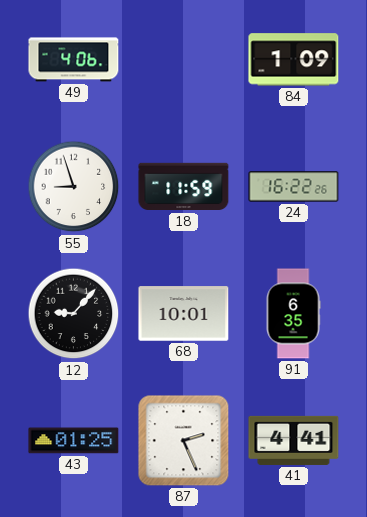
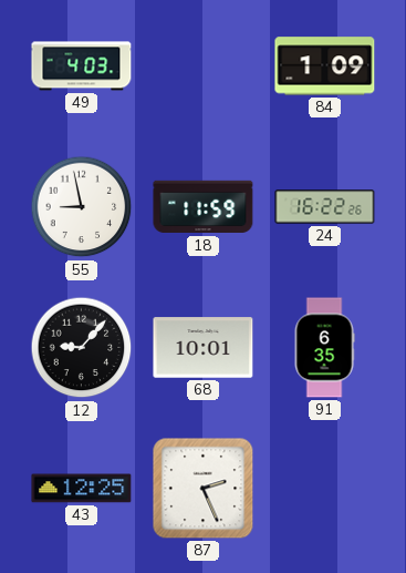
49: 4:06 -> 4:03
55: 8:57 -> 8:58
43: 01:25 -> 12:25
41: 4:41 -> none
